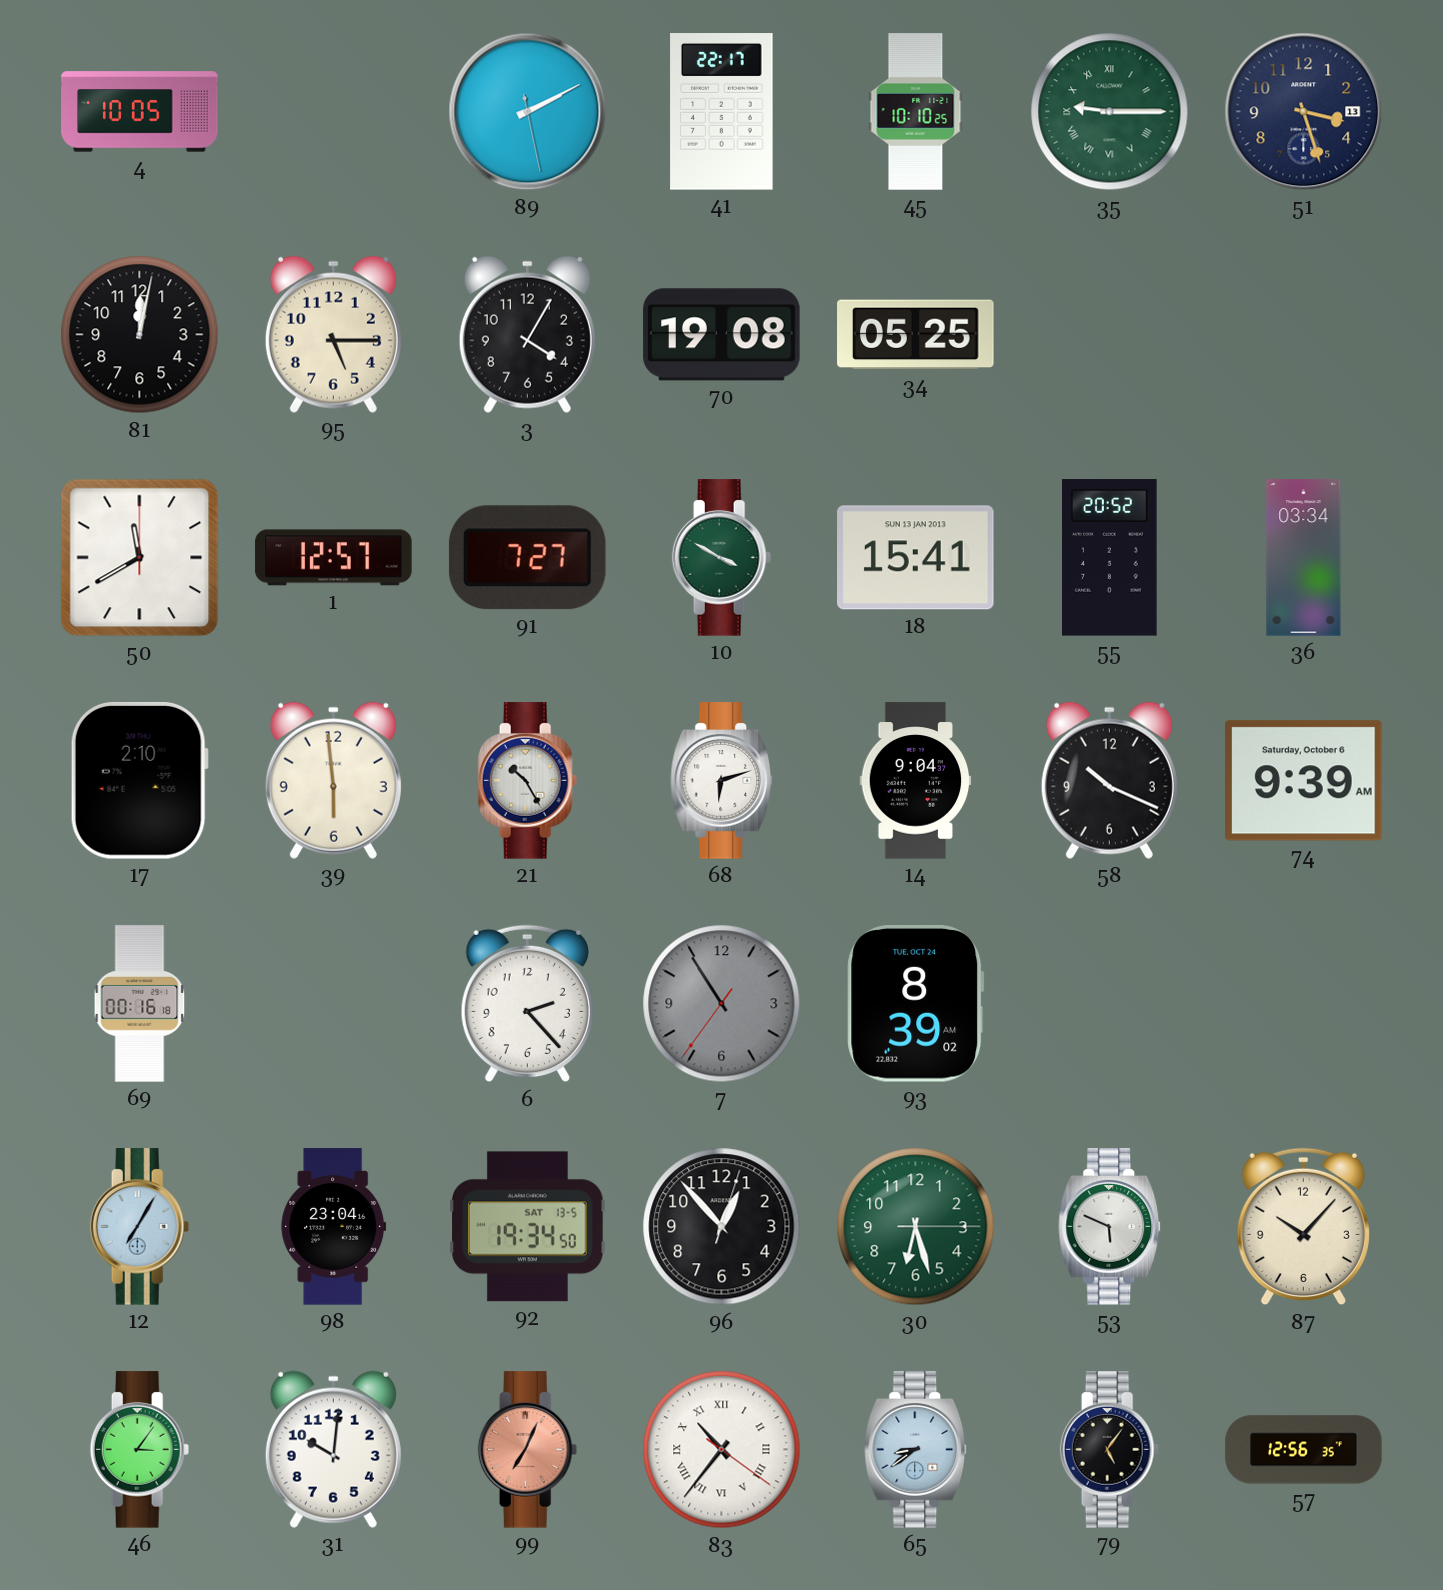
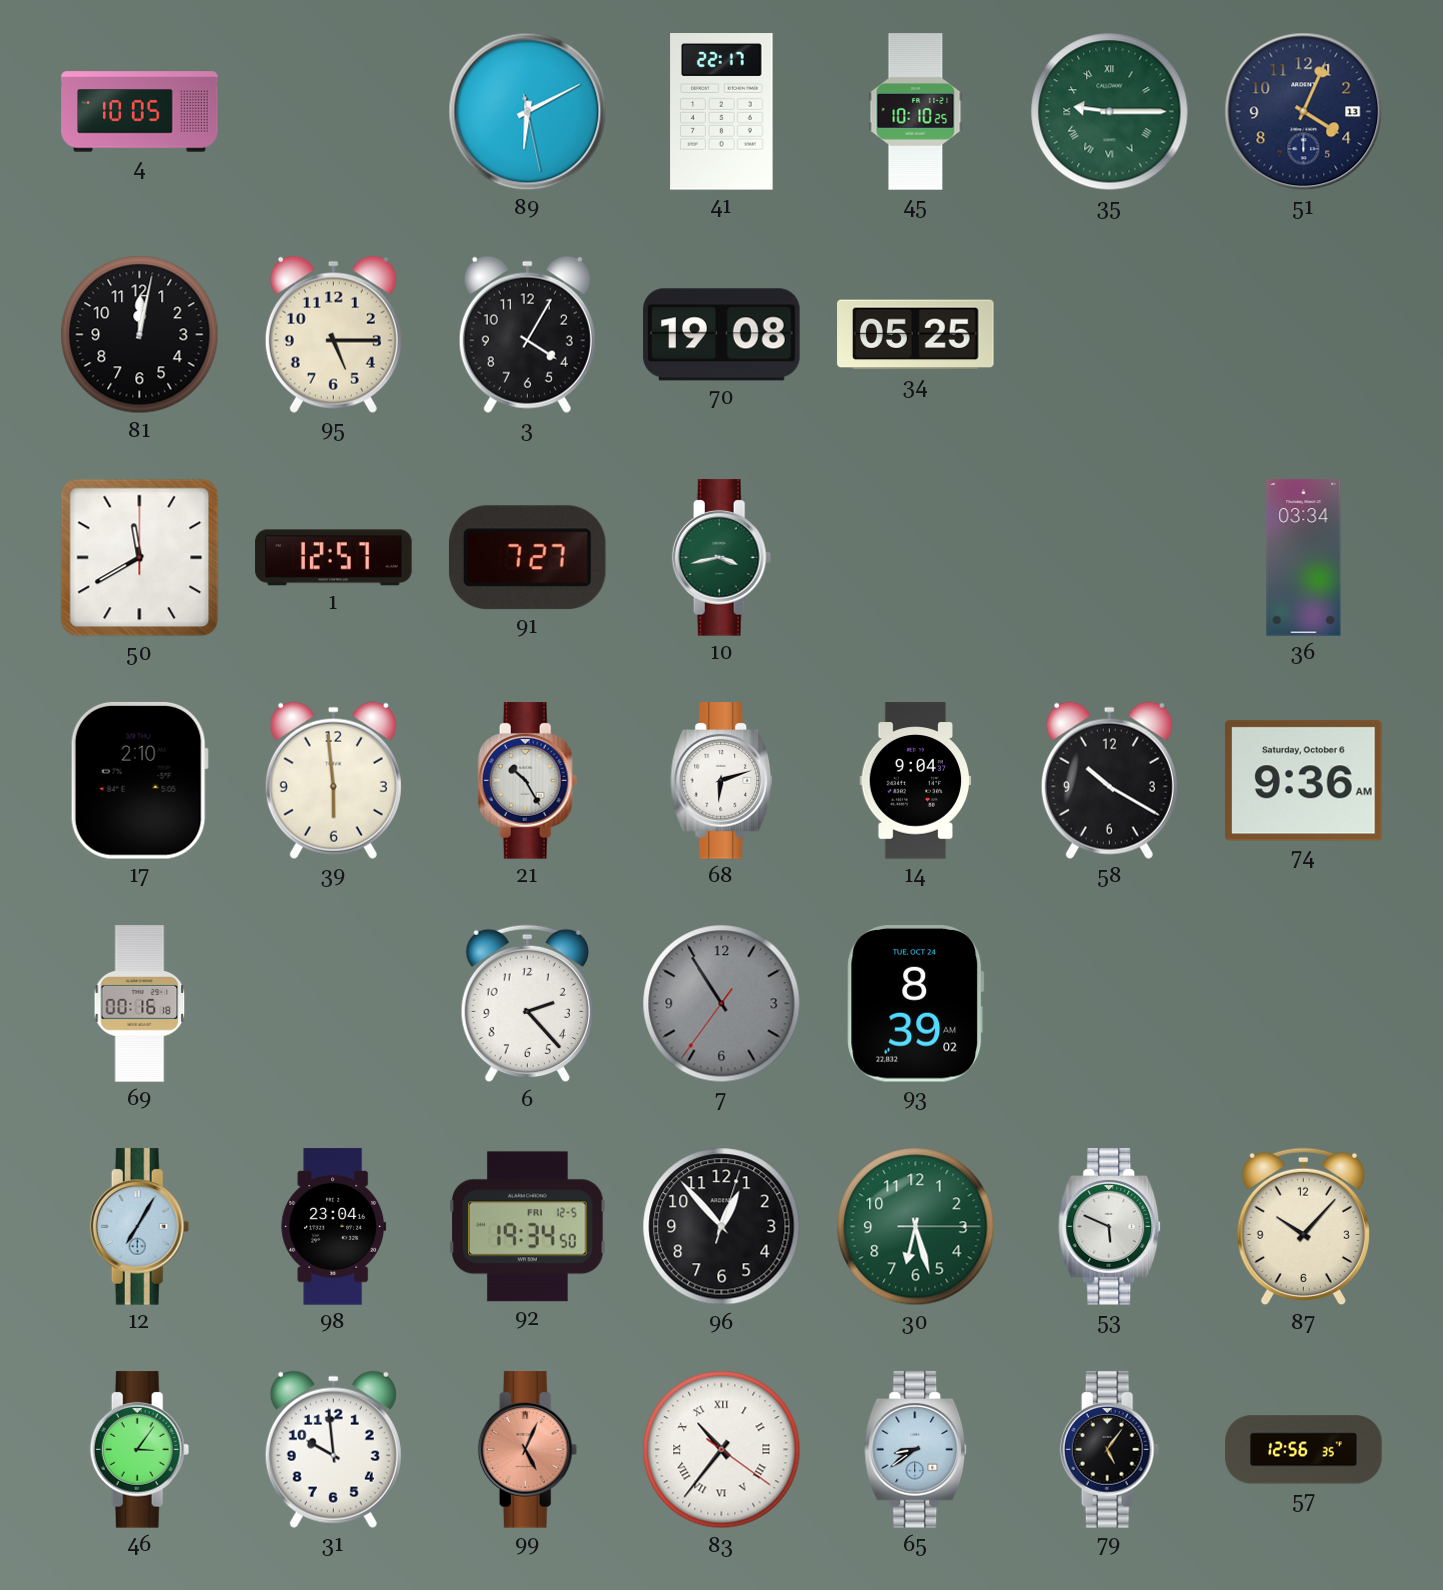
89: 2:10 -> 6:10
51: 3:27 -> 4:04
10: 3:50 -> 3:43
18: 15:41 -> none
55: 20:52 -> none
58: 10:19 -> 10:20
74: 9:39 -> 9:36
92 date: SAT 13-5 -> FRI 12-5
31: 10:01 -> 9:59
99: 7:04 -> 5:04
